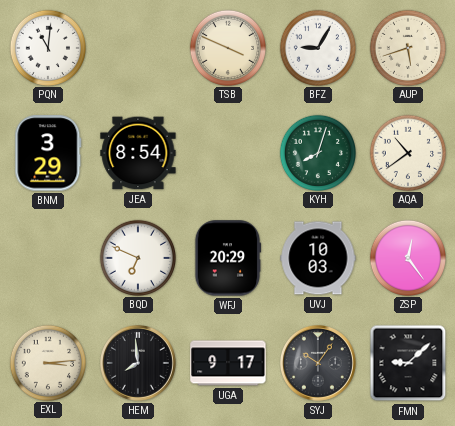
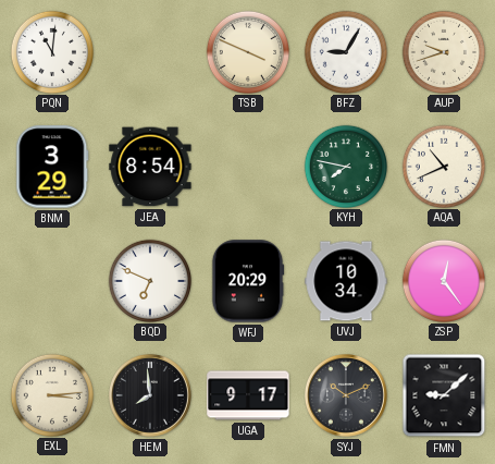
AUP: 5:42 -> 9:42
KYH: 8:03 -> 7:47
AQA: 10:39 -> 10:41
UVJ: 10:03 -> 10:34
SYJ: 10:06 -> 10:11
